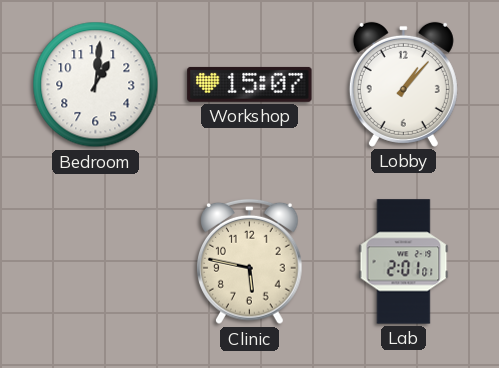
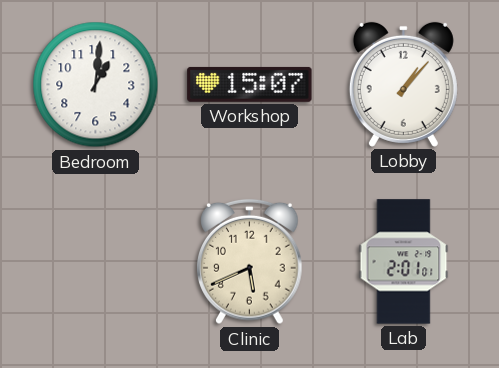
Clinic: 5:47 -> 5:41
